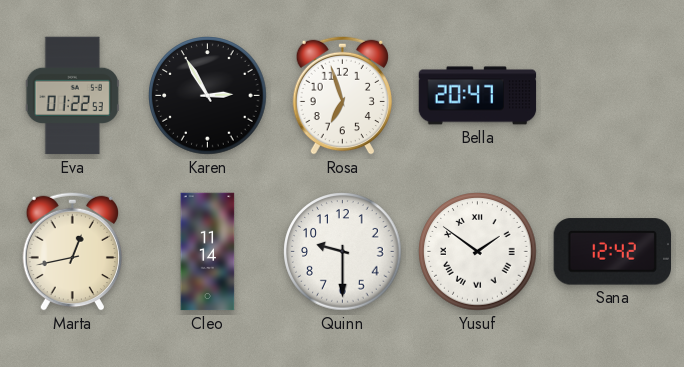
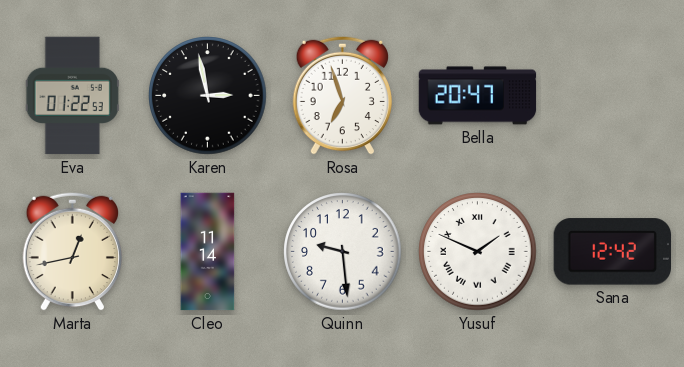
Karen: 2:55 -> 2:58
Quinn: 9:30 -> 9:29
Yusuf: 1:51 -> 1:49
